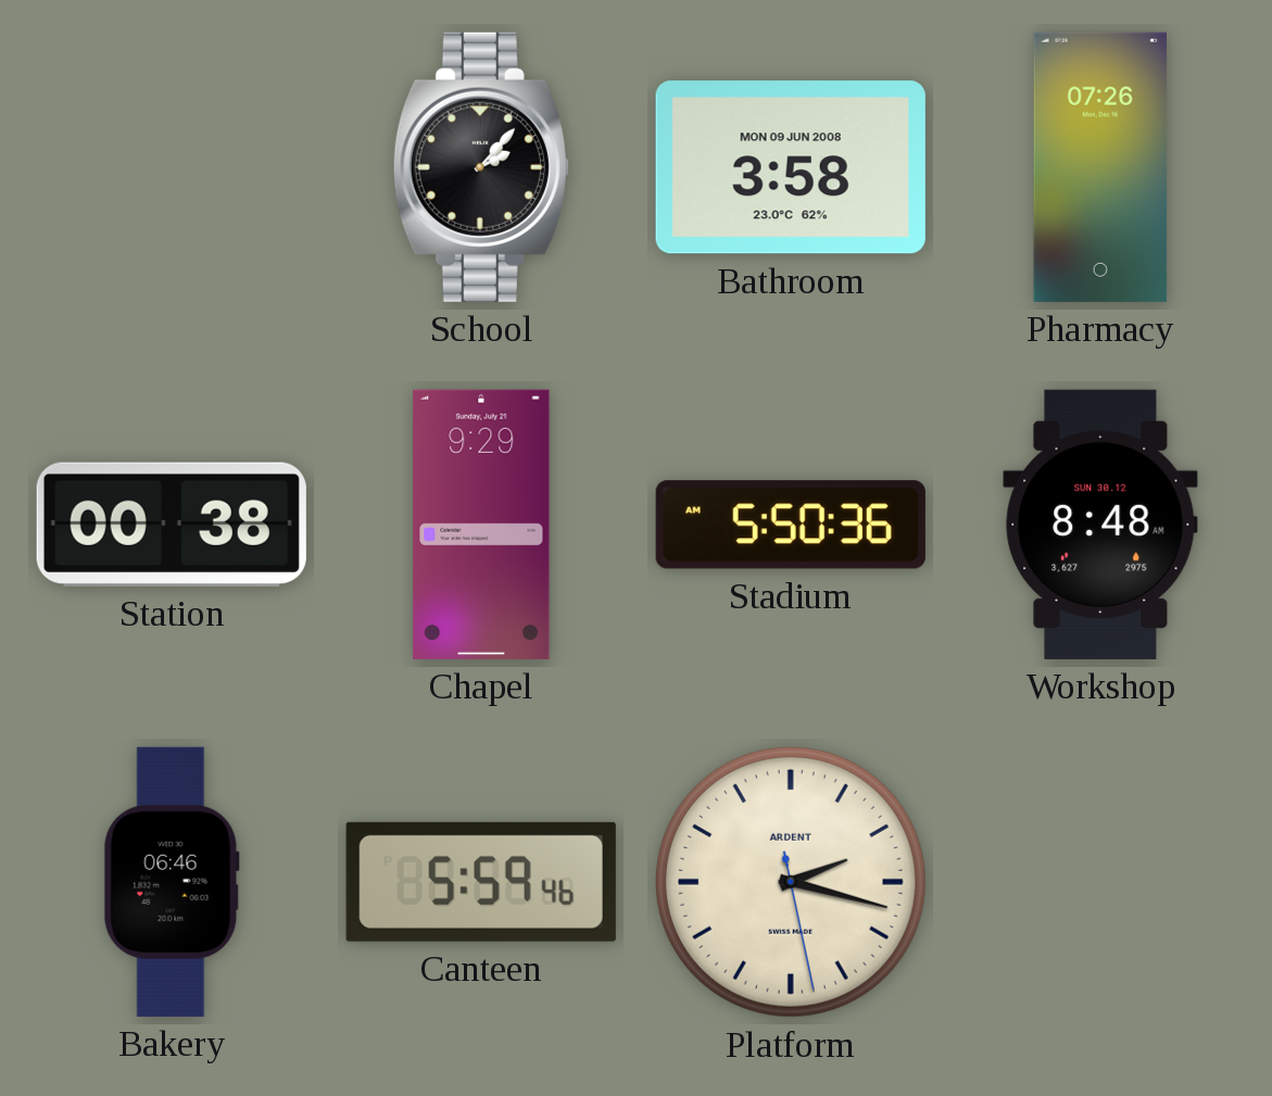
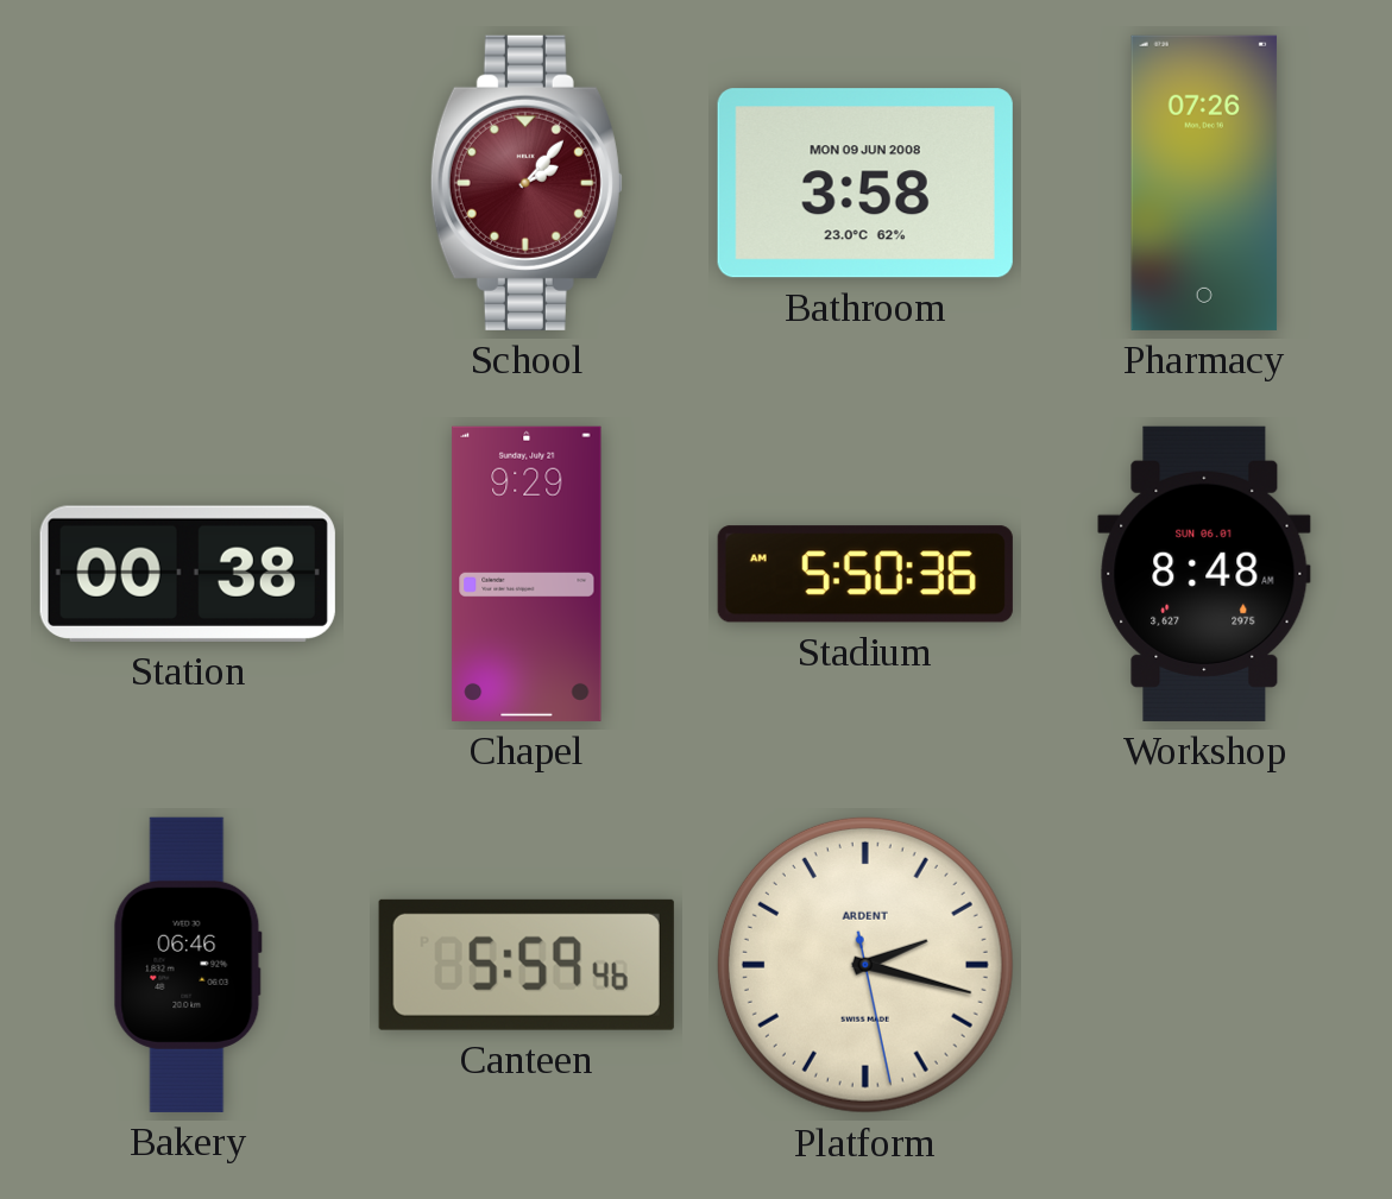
School dial: black -> burgundy
Workshop date: SUN 30.12 -> SUN 06.01
